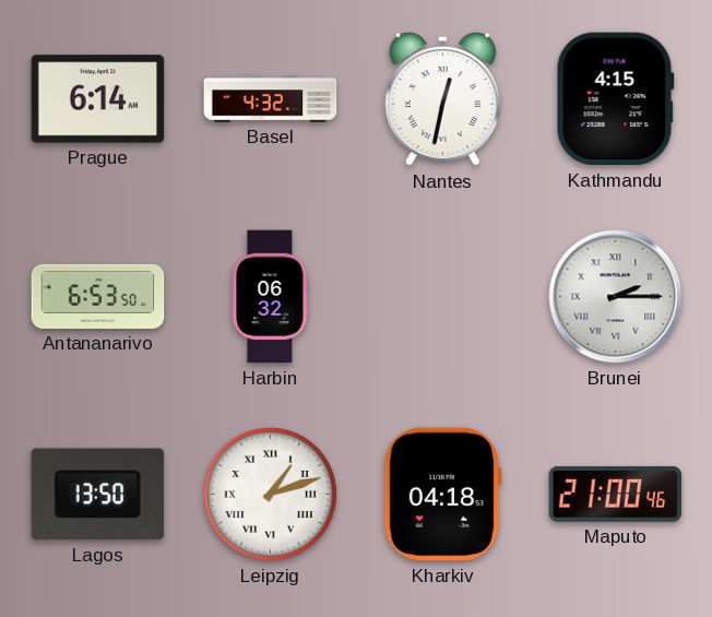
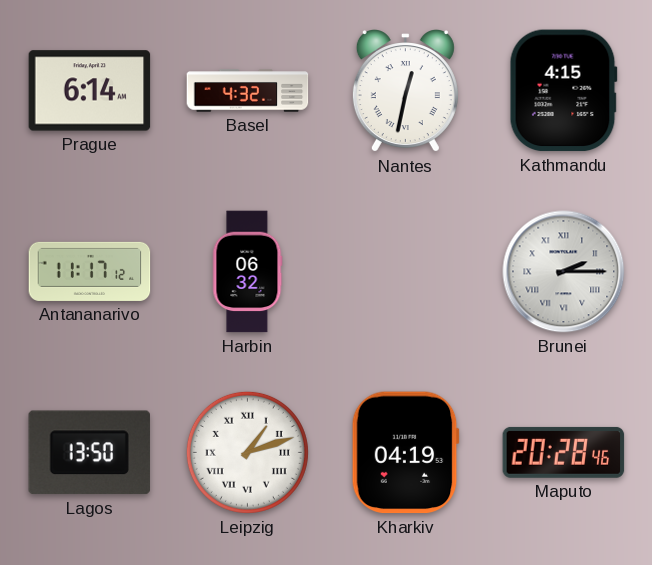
Antananarivo: 6:53 -> 11:17
Kharkiv: 04:18 -> 04:19
Maputo: 21:00 -> 20:28
